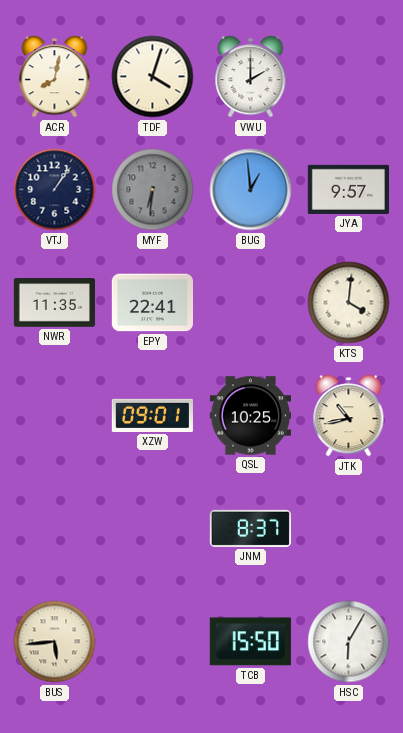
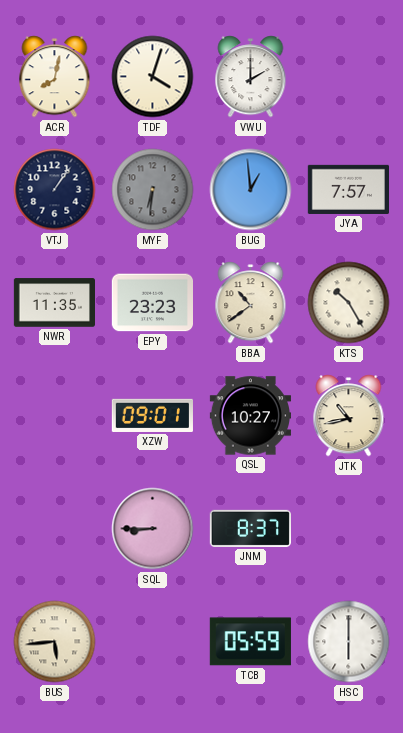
JYA: 9:57 -> 7:57
EPY: 22:41 -> 23:23
BBA: none -> 10:39
KTS: 4:01 -> 10:25
QSL: 10:25 -> 10:27
SQL: none -> 8:45
TCB: 15:50 -> 05:59
HSC: 6:05 -> 6:00
